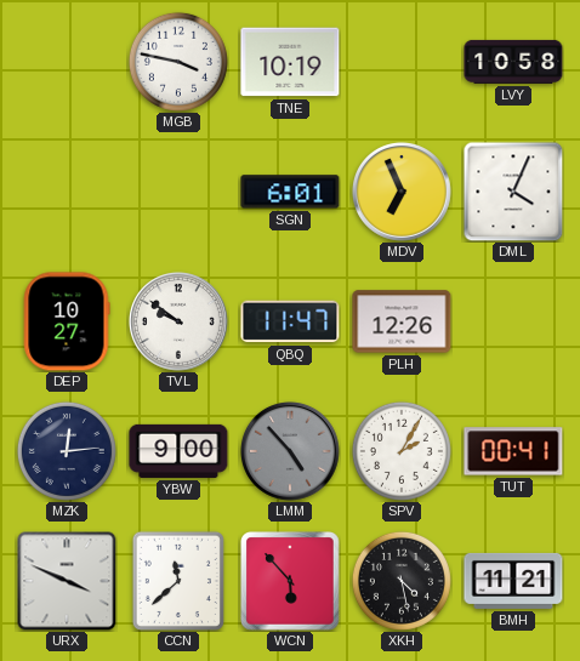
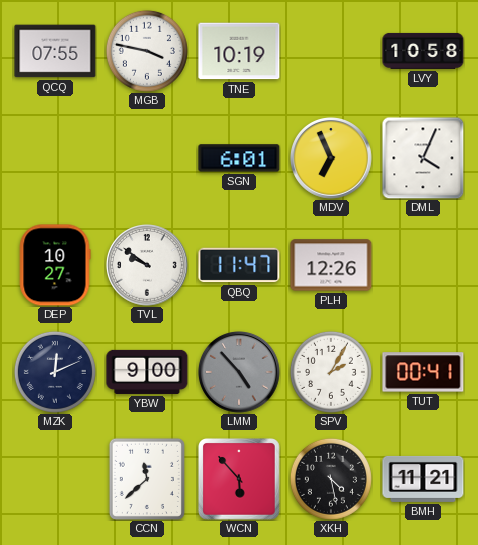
QCQ: none -> 07:55
MZK: 12:14 -> 12:11
URX: 3:49 -> none
